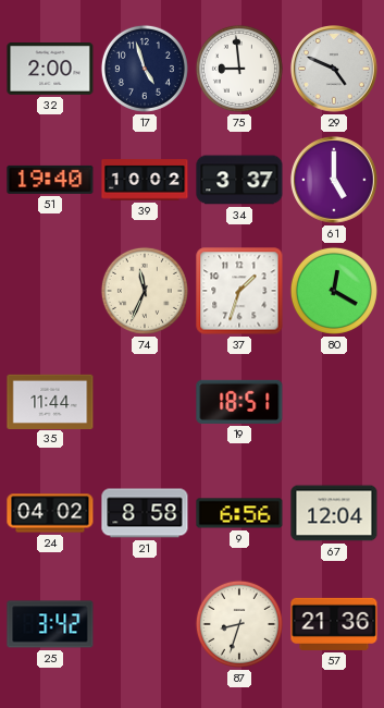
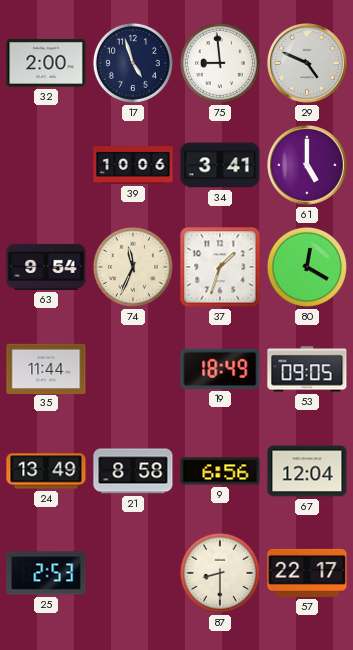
51: 19:40 -> none
39: 10:02 -> 10:06
34: 3:37 -> 3:41
63: none -> 9:54
19: 18:51 -> 18:49
53: none -> 09:05
24: 04:02 -> 13:49
25: 3:42 -> 2:53
87: 8:33 -> 8:30
57: 21:36 -> 22:17
